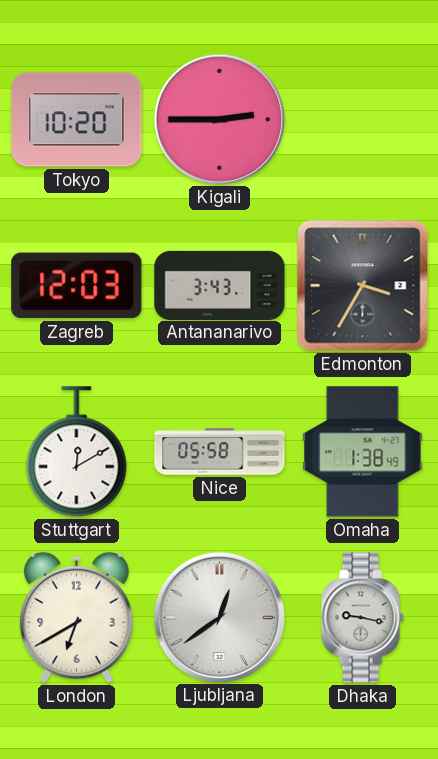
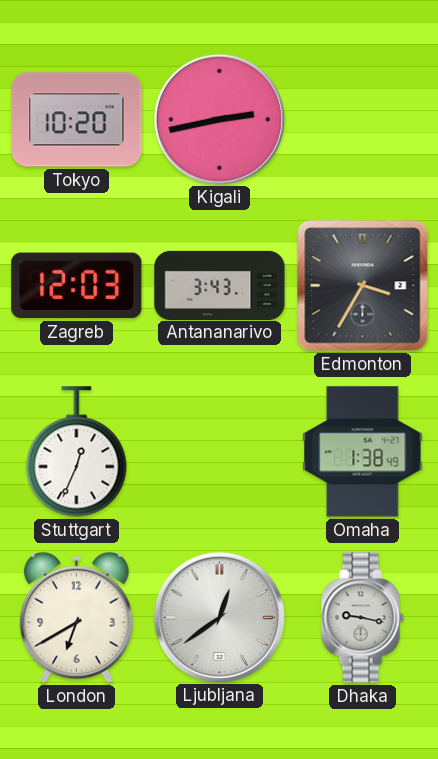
Kigali: 2:45 -> 2:43
Stuttgart: 12:10 -> 12:34
Nice: 05:58 -> none
